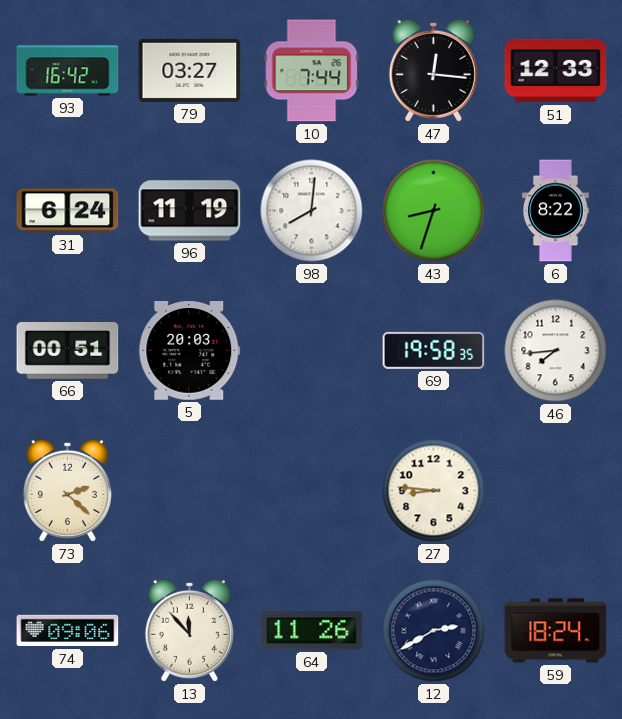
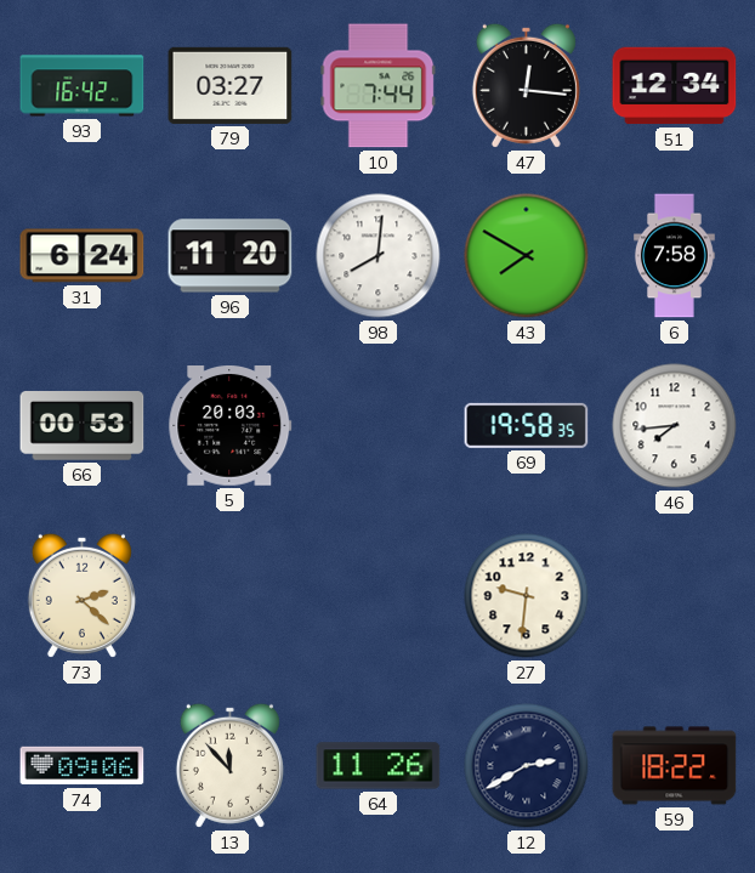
51: 12:33 -> 12:34
96: 11:19 -> 11:20
43: 8:33 -> 7:50
6: 8:22 -> 7:58
66: 00:51 -> 00:53
27: 8:46 -> 9:31
59: 18:24 -> 18:22
